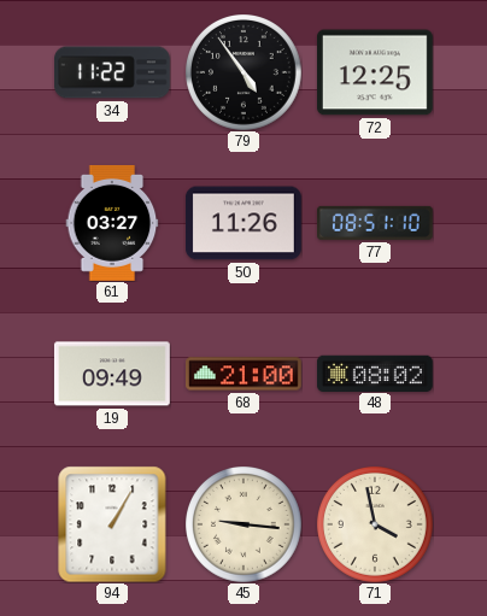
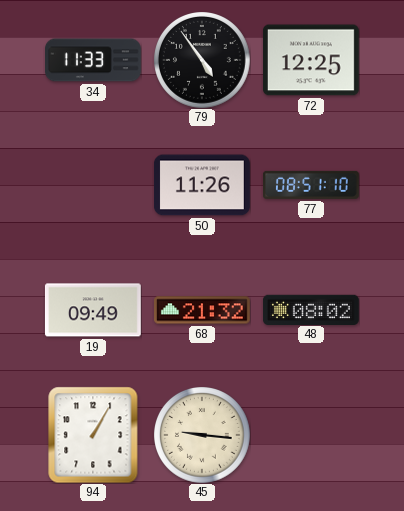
34: 11:22 -> 11:33
61: 03:27 -> none
68: 21:00 -> 21:32
71: 3:58 -> none
